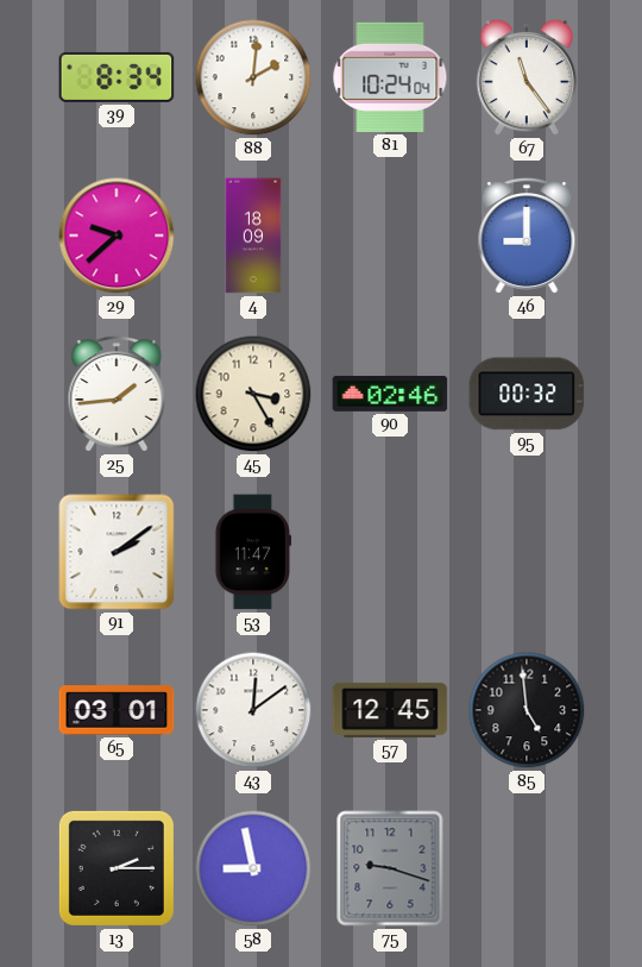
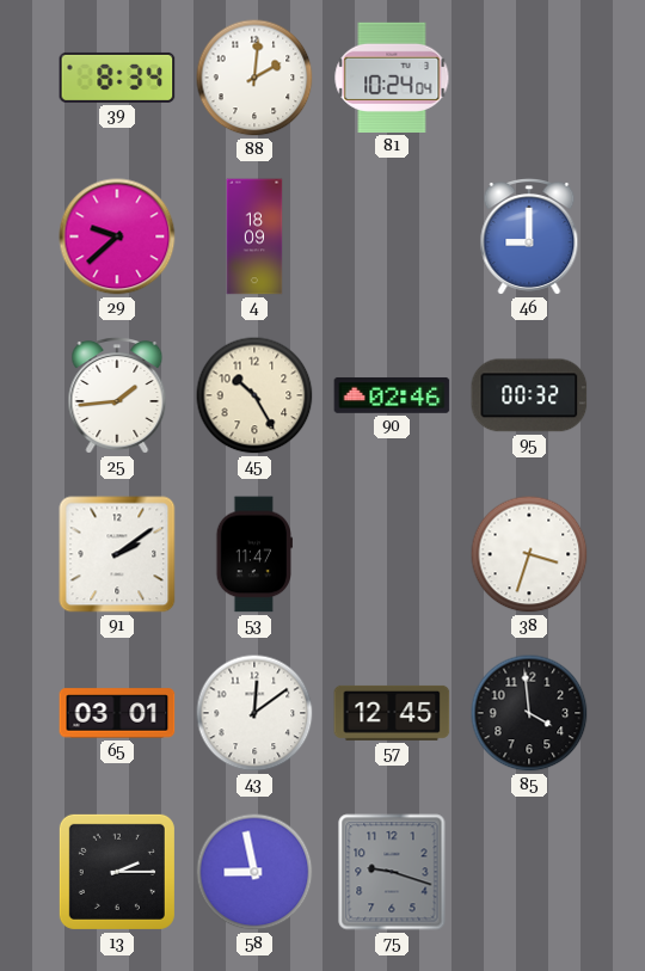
67: 11:24 -> none
45: 3:25 -> 10:25
38: none -> 3:33
85: 4:59 -> 3:59
